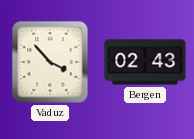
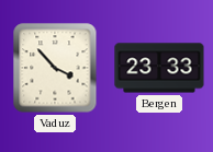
Bergen: 02:43 -> 23:33
